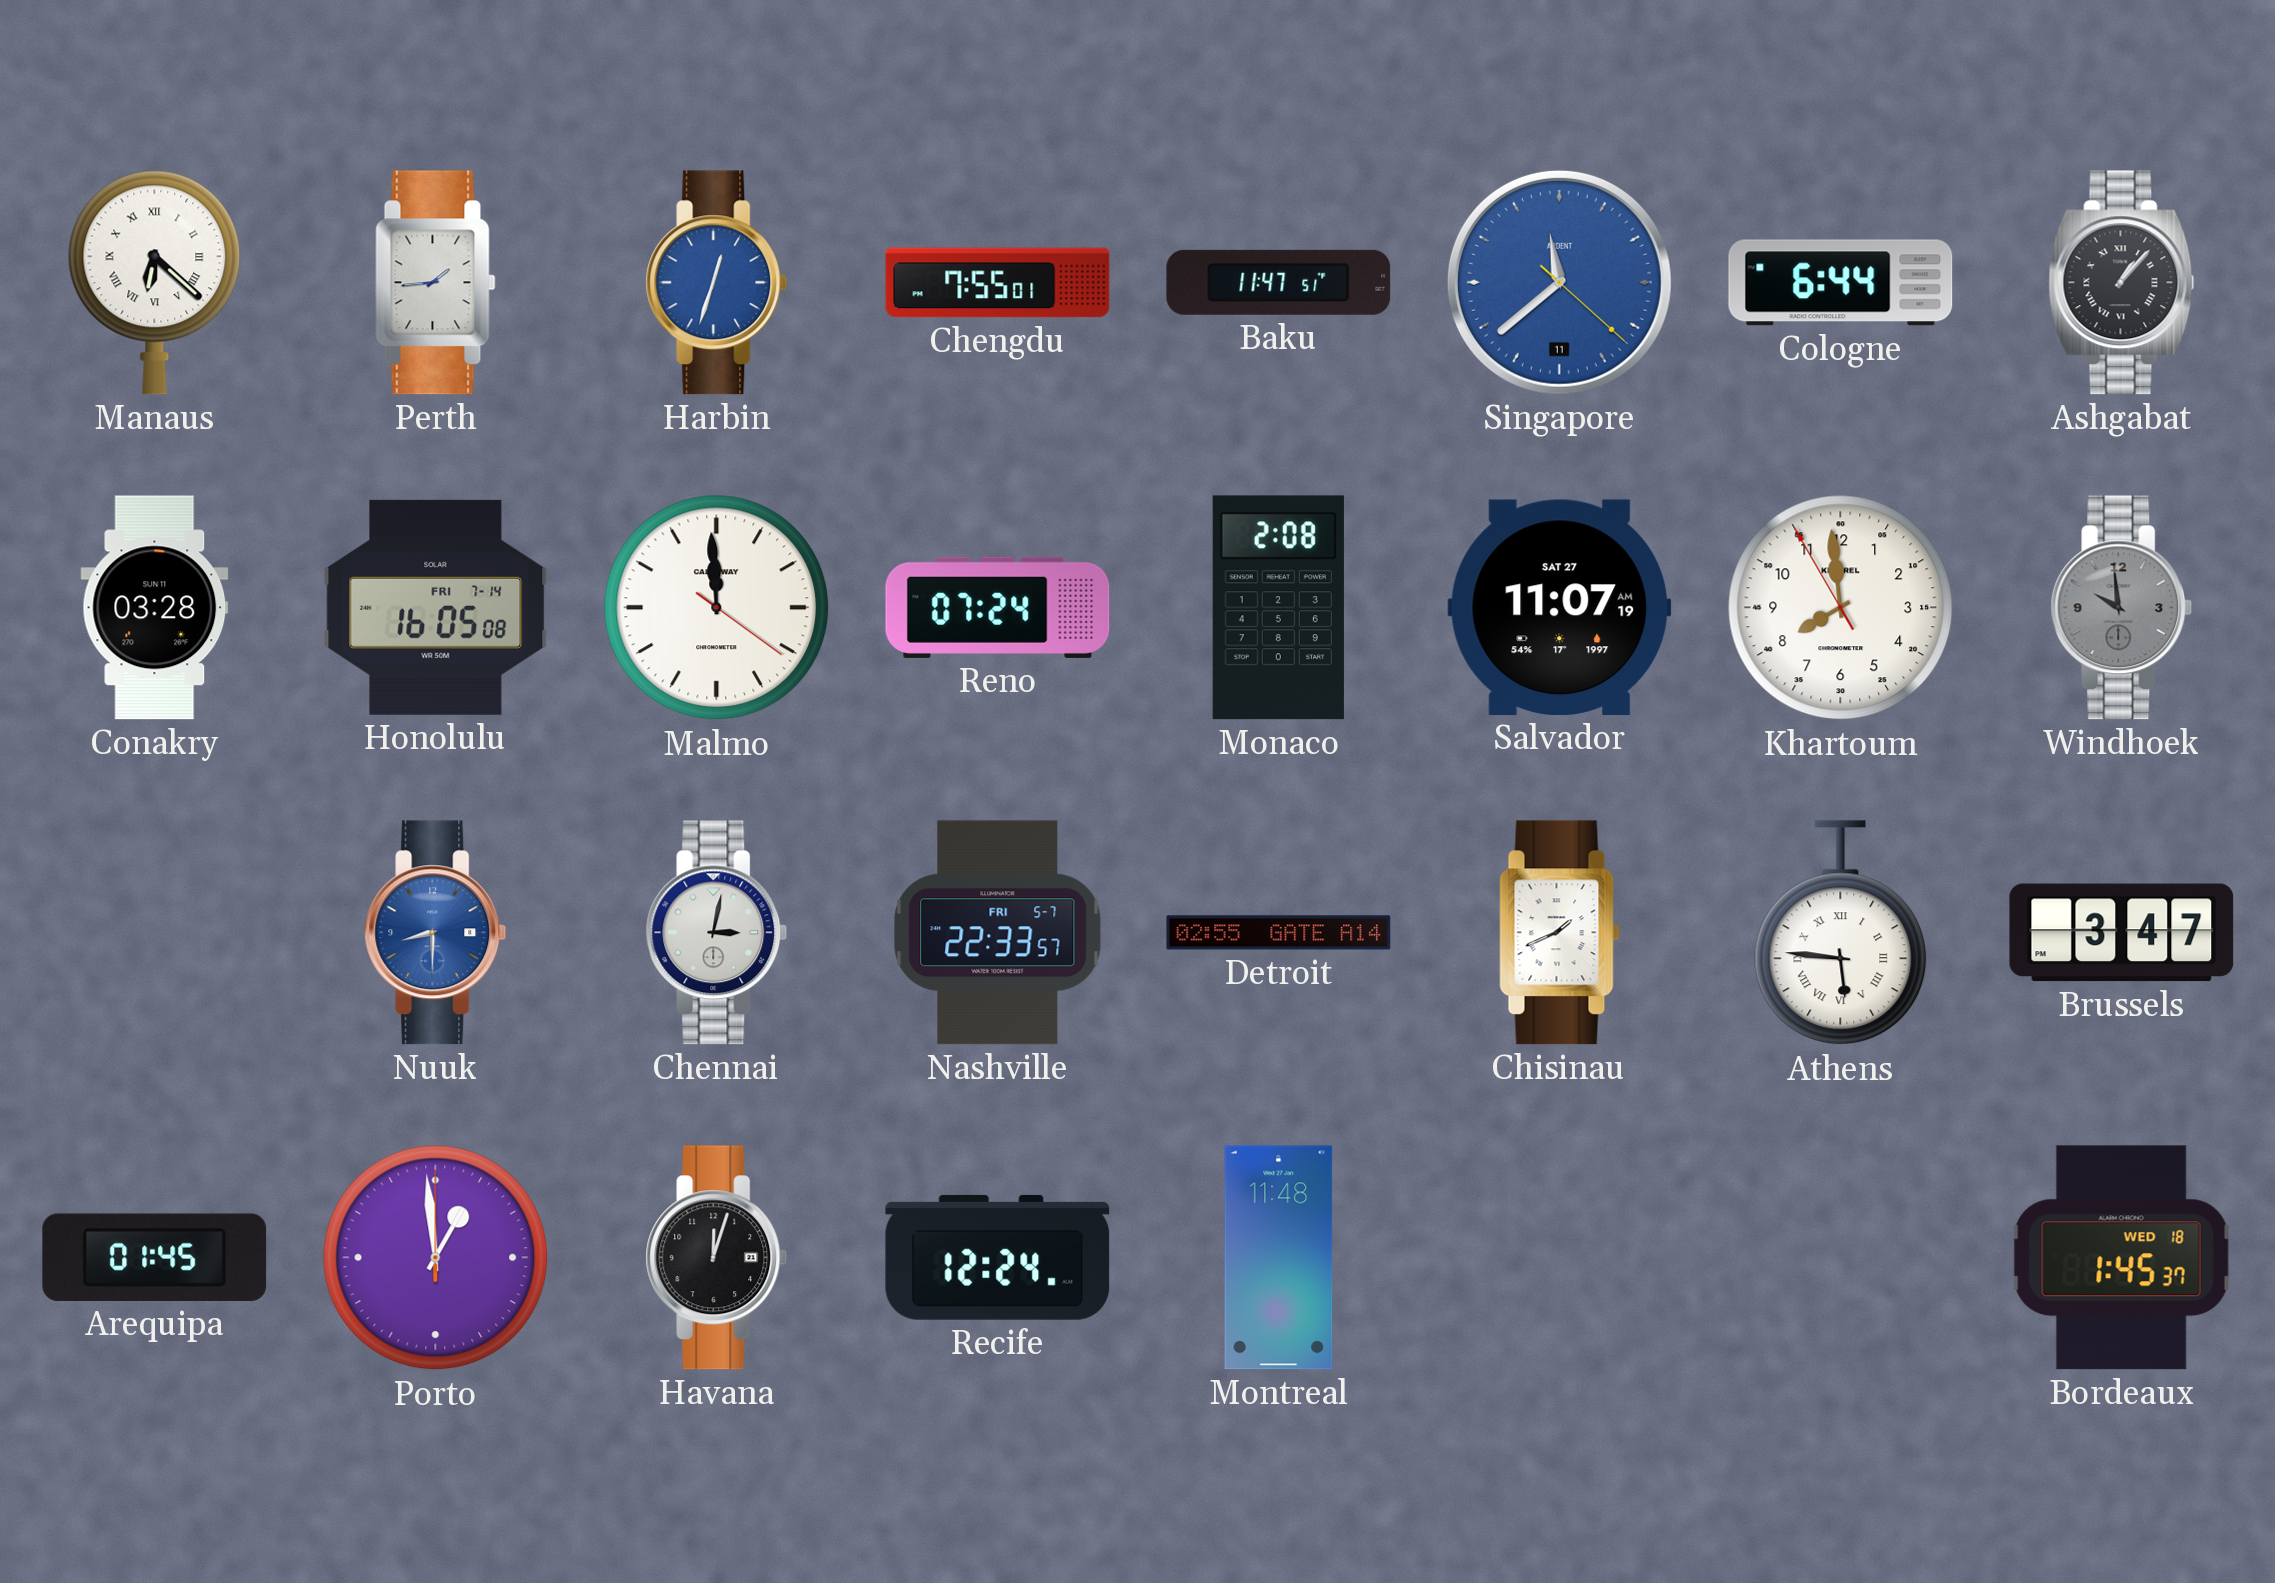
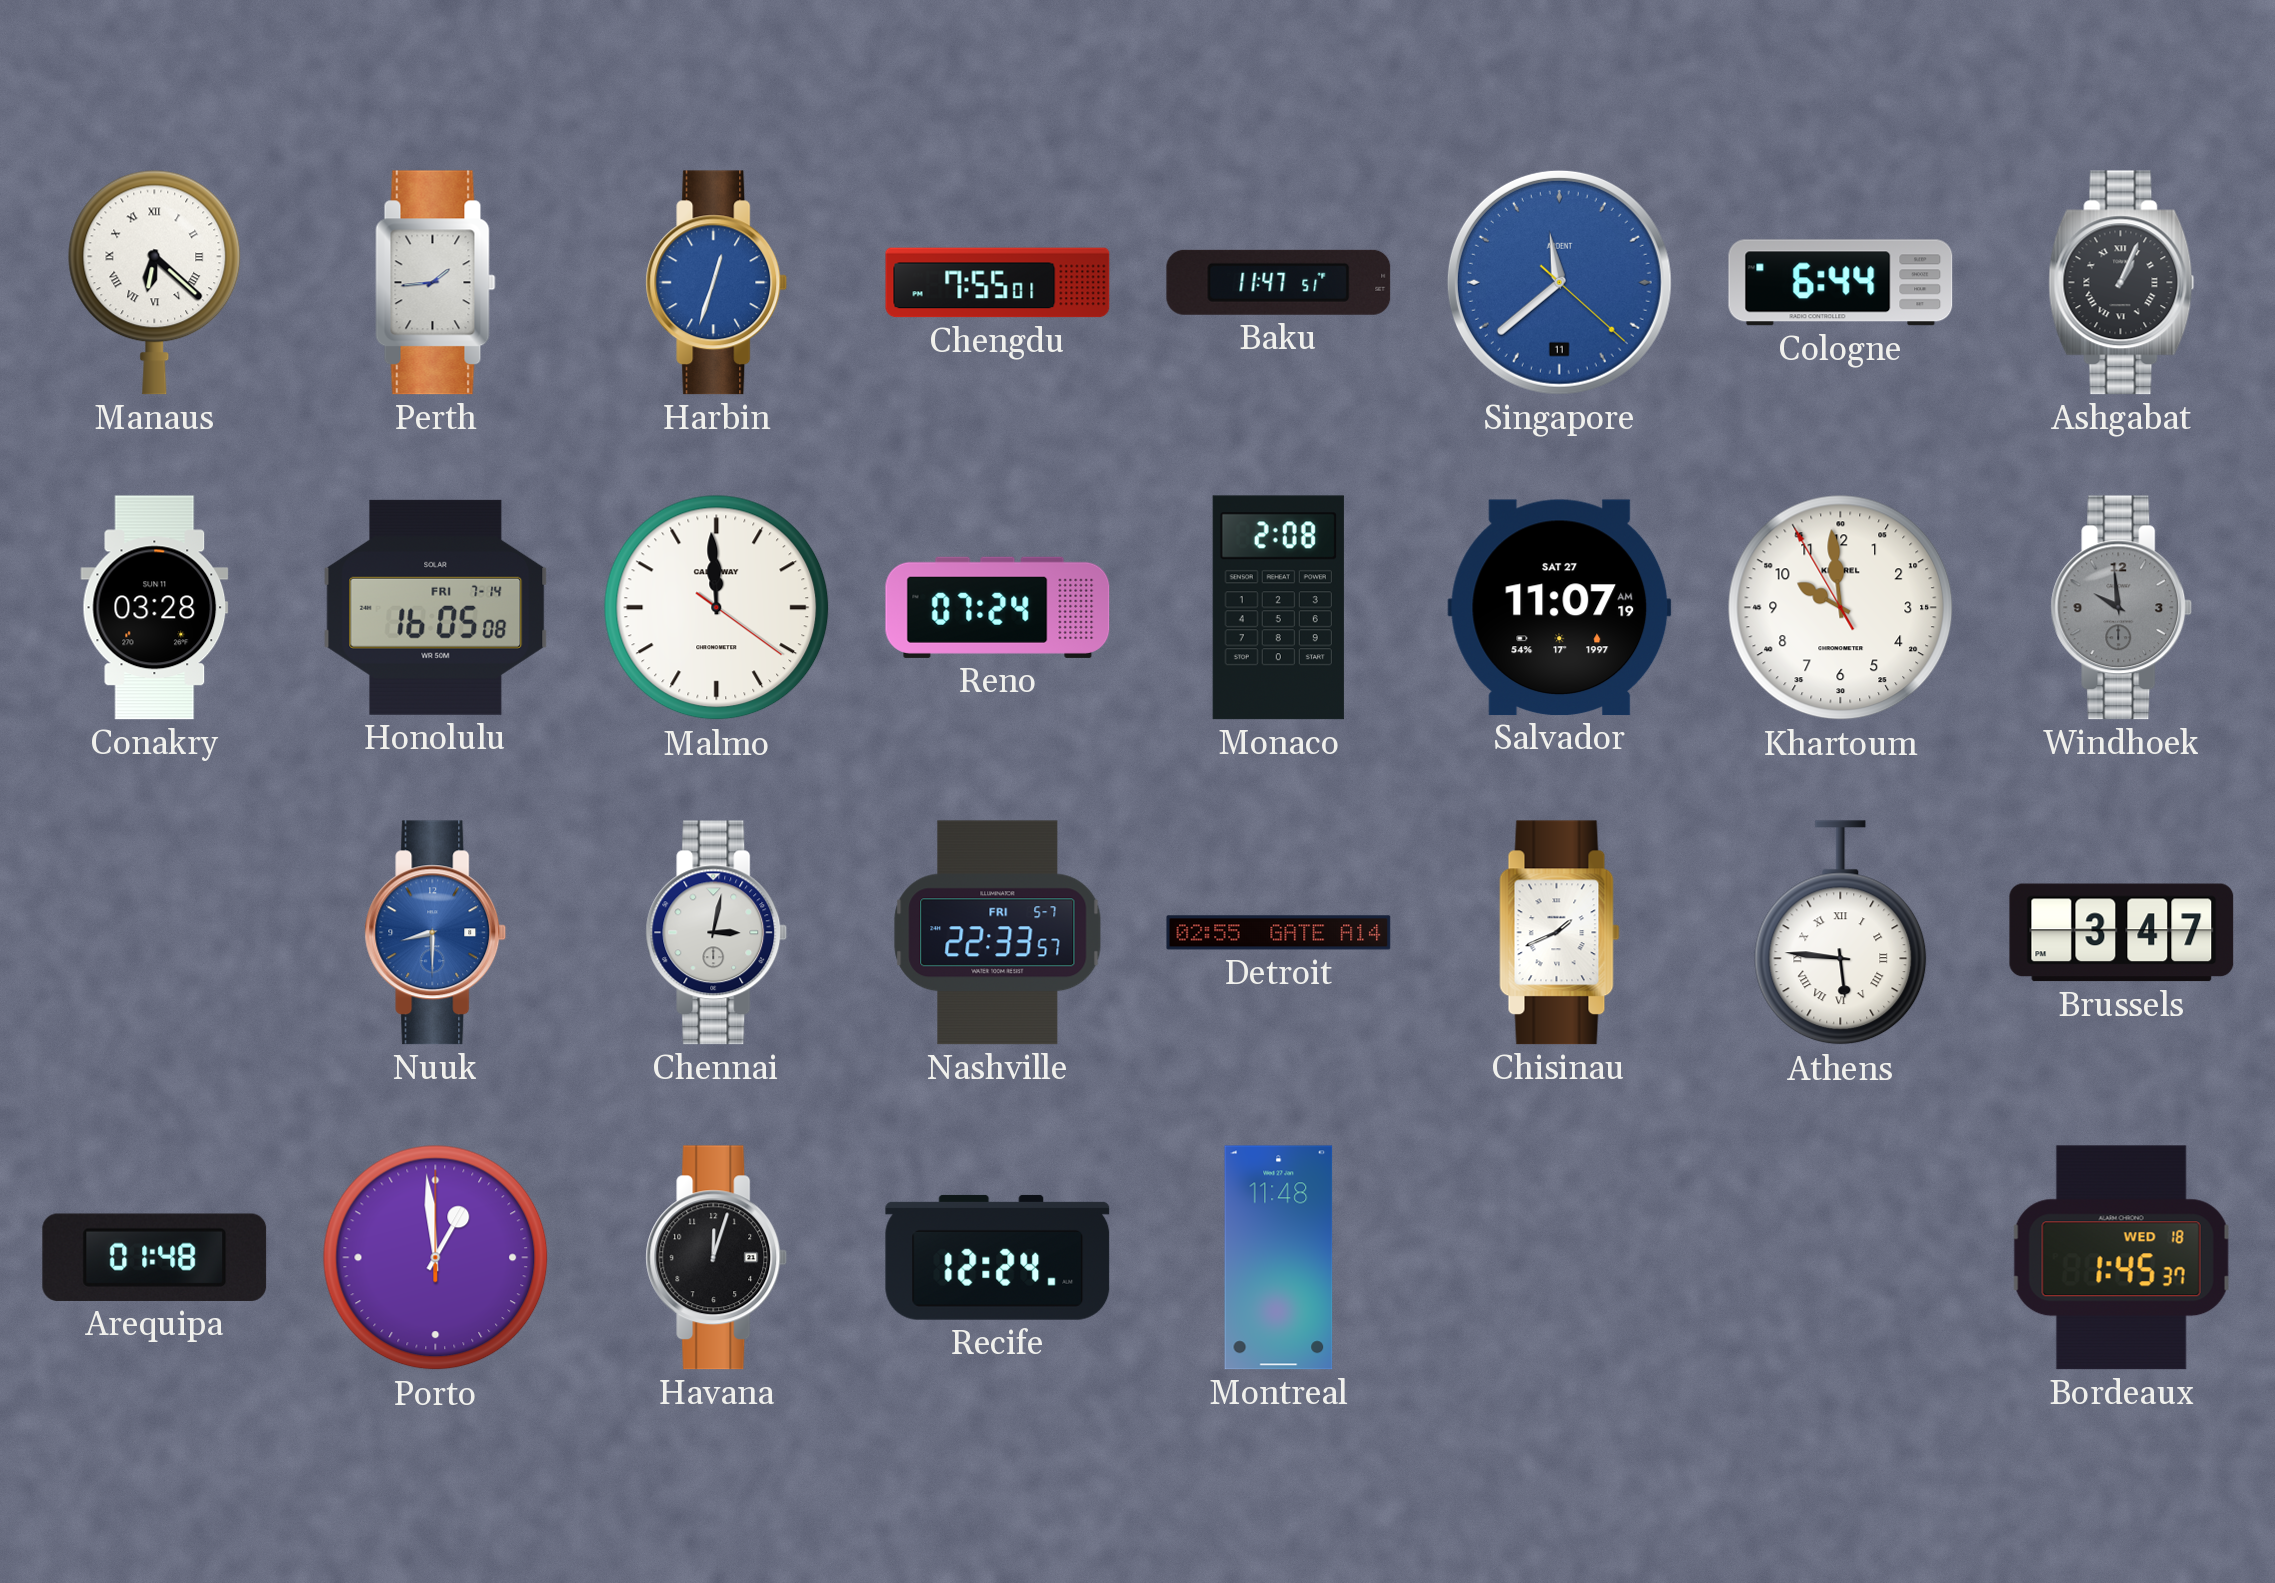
Ashgabat: 1:07 -> 1:04
Khartoum: 7:58 -> 9:58
Arequipa: 01:45 -> 01:48
